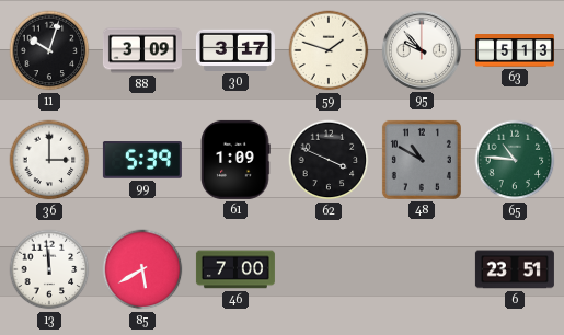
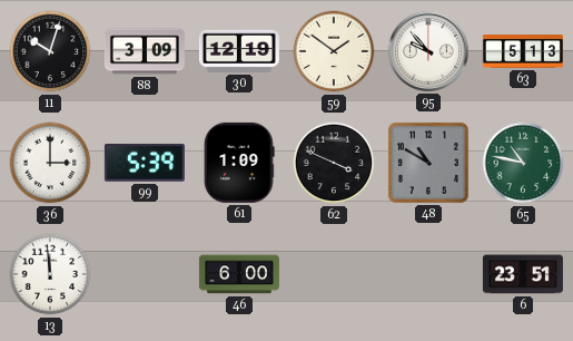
30: 3:17 -> 12:19
59: 1:48 -> 1:51
65: 10:46 -> 10:47
85: 5:40 -> none
46: 7:00 -> 6:00
